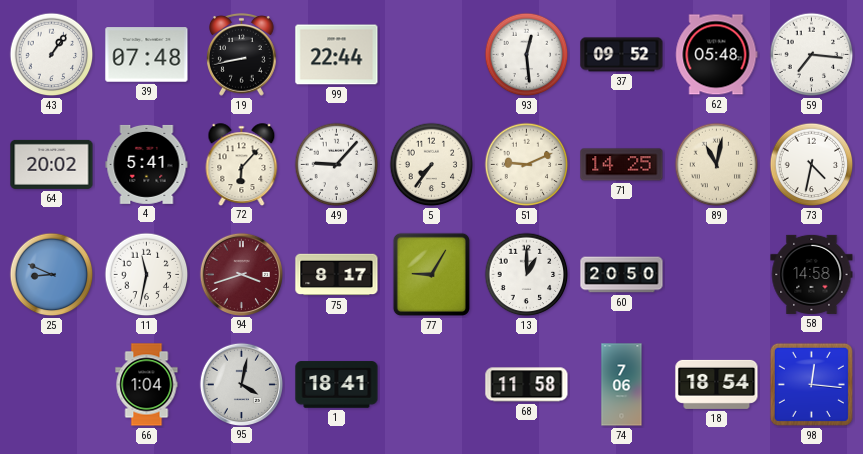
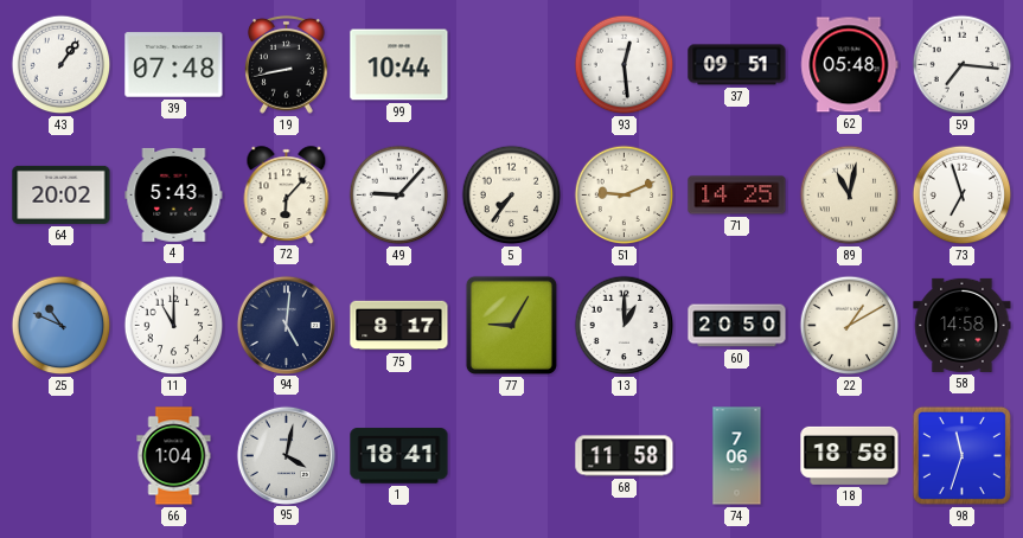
99: 22:44 -> 10:44
37: 09:52 -> 09:51
4: 5:41 -> 5:43
73: 4:32 -> 6:57
25: 8:49 -> 10:49
11: 11:32 -> 11:00
94: 3:42 -> 5:01
94 dial: burgundy -> navy
22: none -> 1:10
18: 18:54 -> 18:58
98: 12:16 -> 11:33
